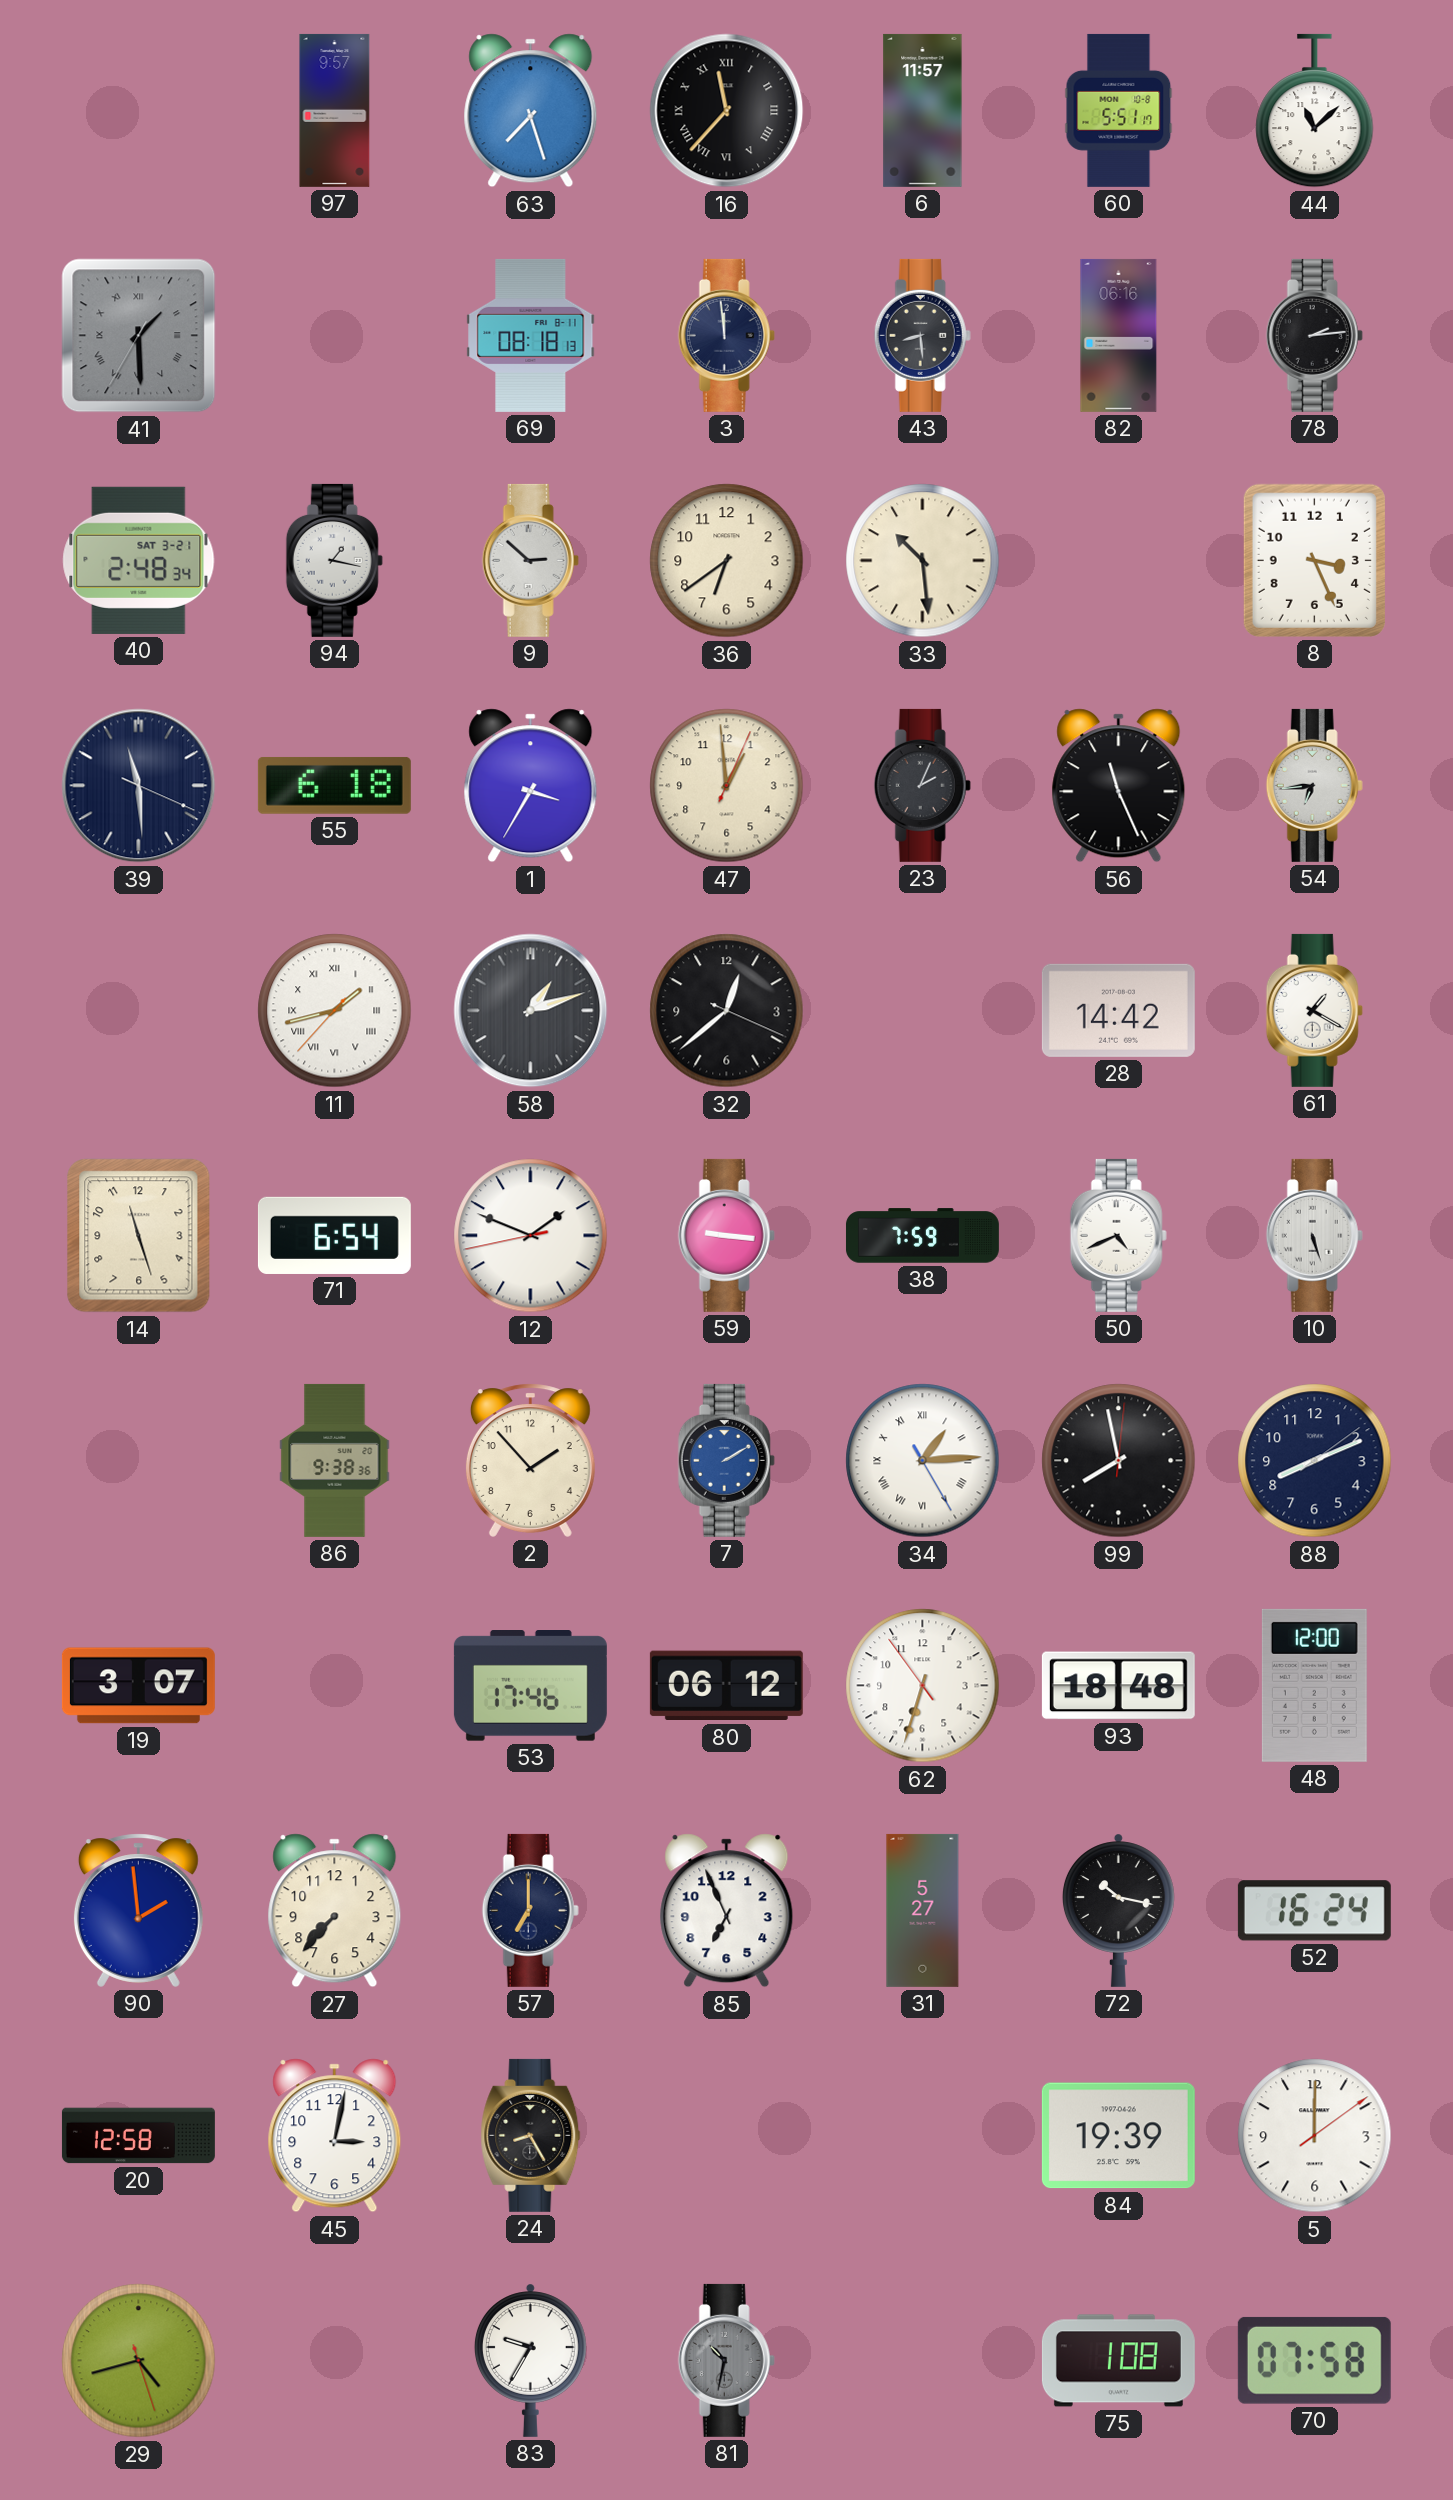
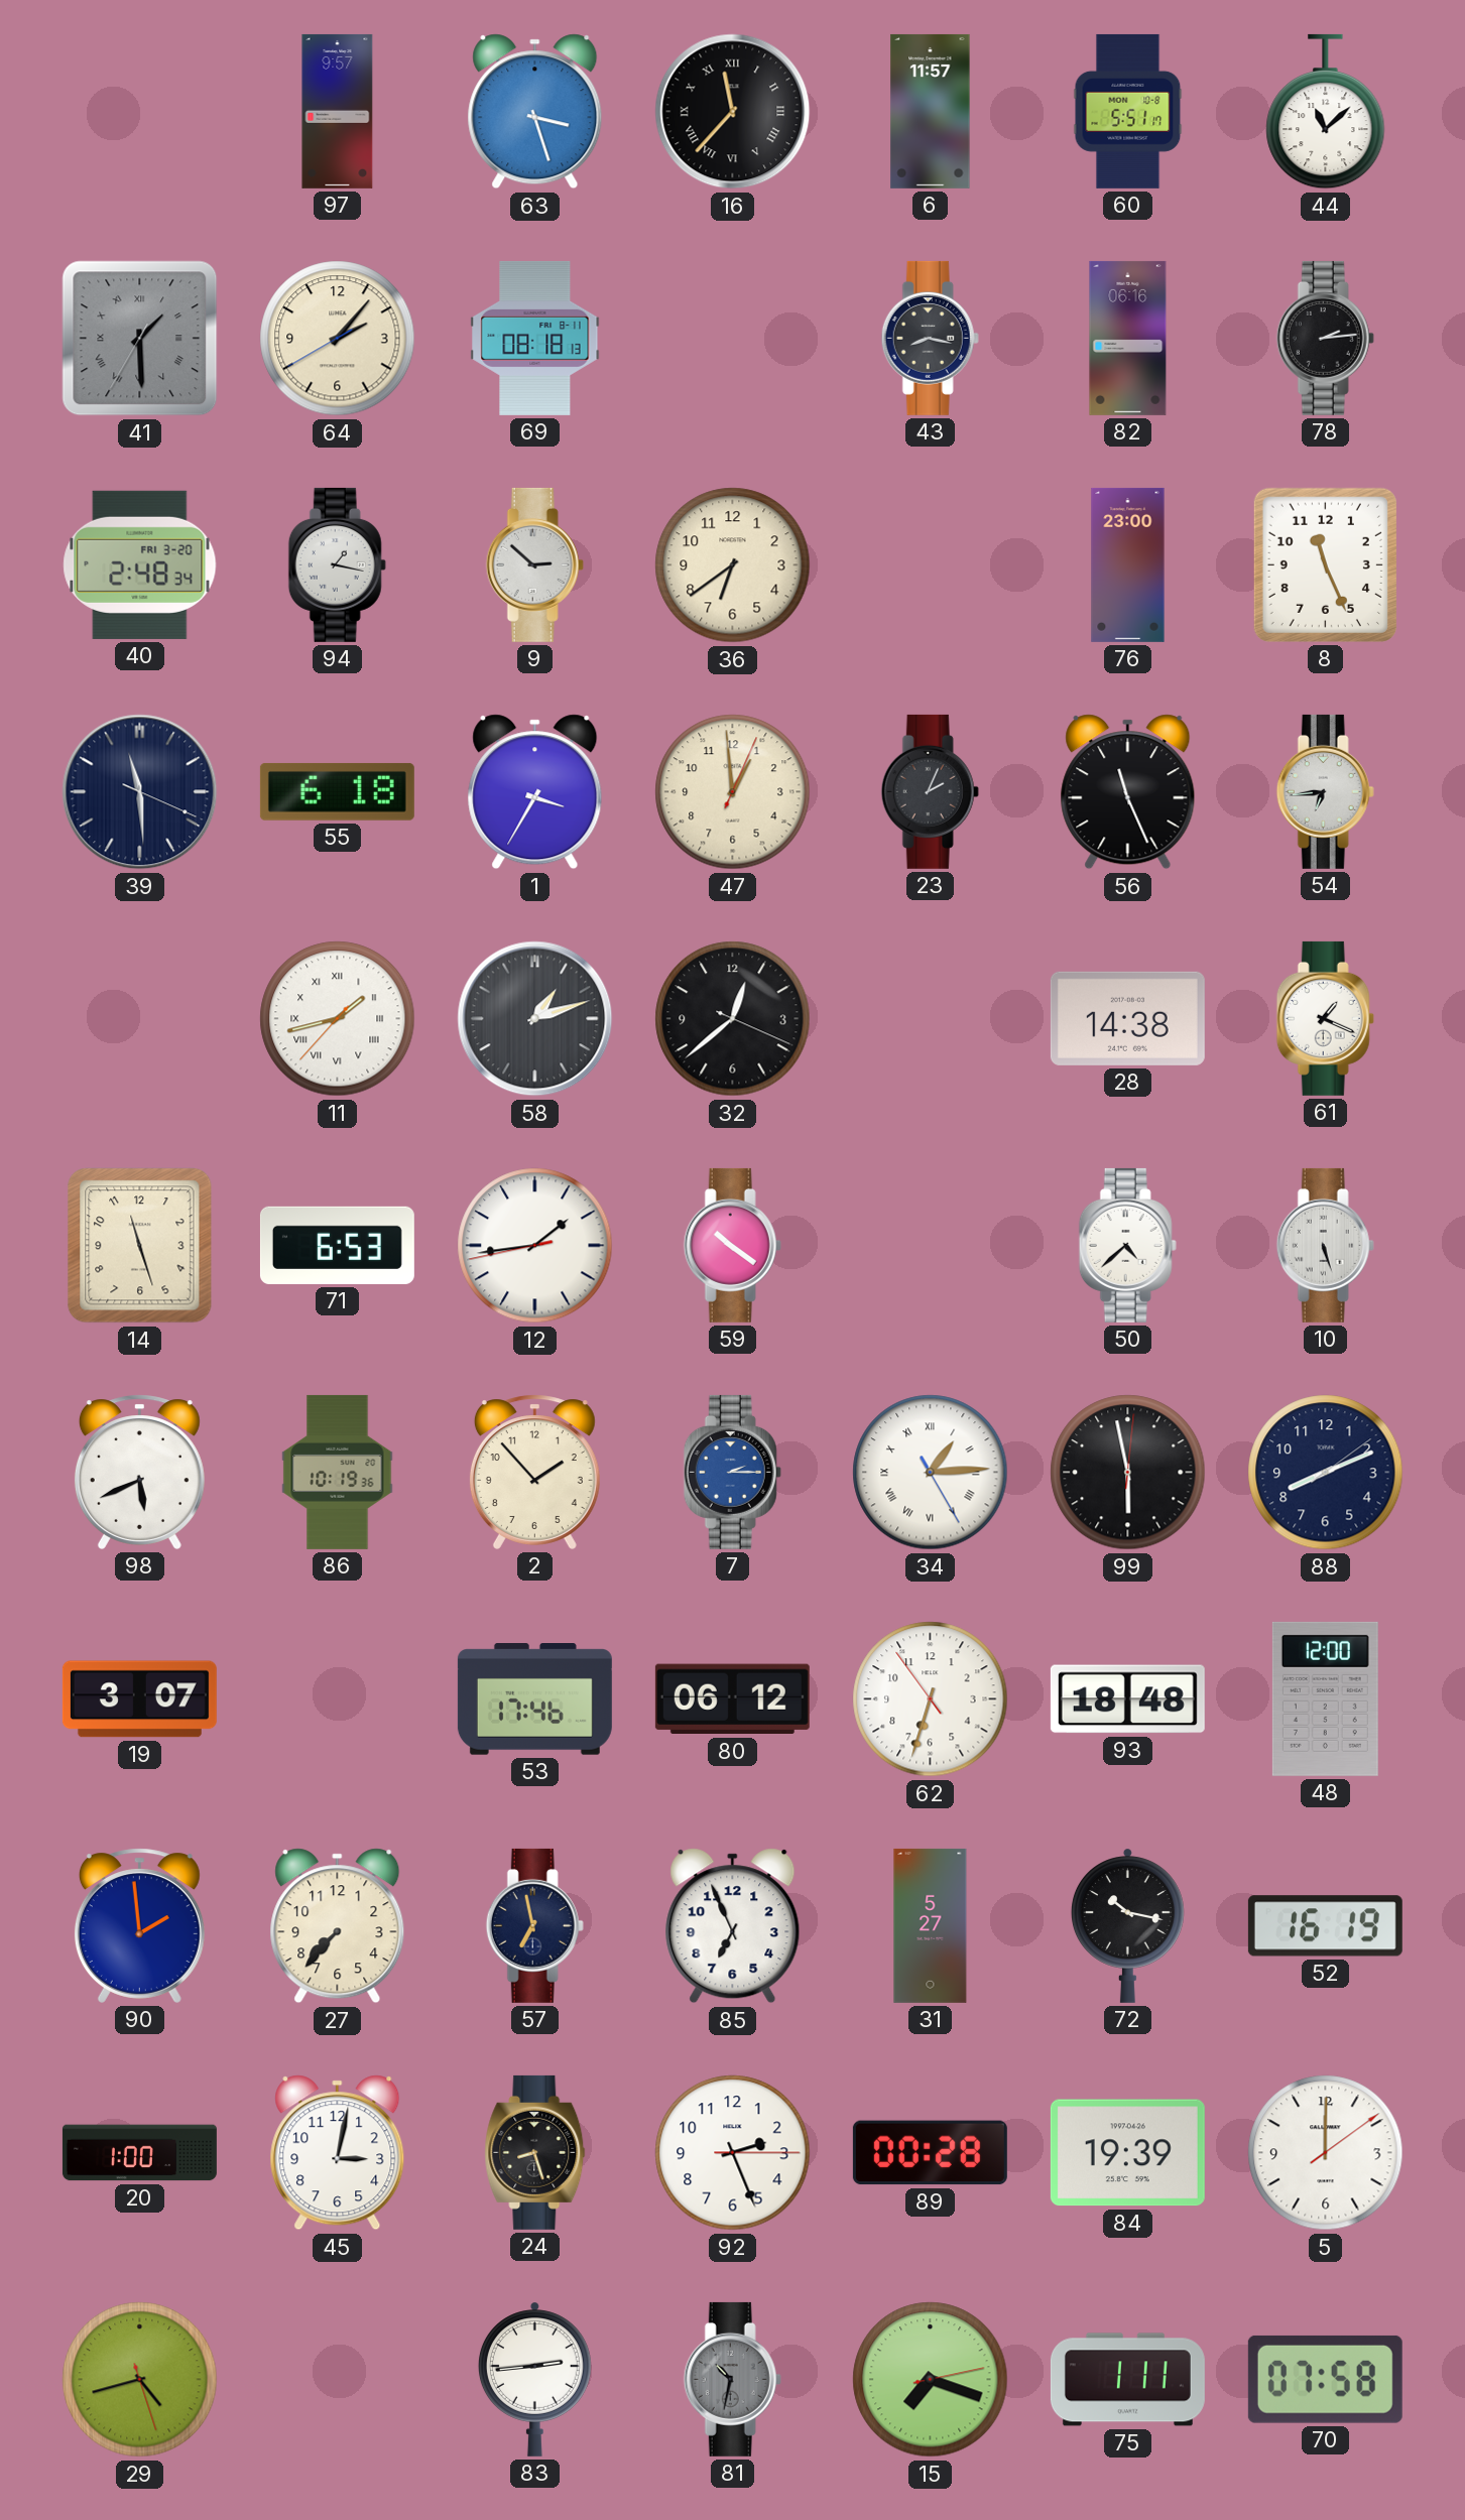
63: 7:27 -> 3:27
64: none -> 2:06
3: 11:59 -> none
43: 8:29 -> 8:17
40 date: SAT 3-21 -> FRI 3-20
33: 10:29 -> none
76: none -> 23:00
8: 3:26 -> 11:26
28: 14:42 -> 14:38
61: 1:20 -> 1:19
71: 6:54 -> 6:53
12: 1:48 -> 1:43
59: 9:16 -> 10:21
38: 7:59 -> none
50: 4:41 -> 4:38
98: none -> 5:41
86: 9:38 -> 10:19
7: 2:10 -> 2:15
99: 7:58 -> 5:58
57: 7:00 -> 6:58
52: 16:24 -> 16:19
20: 12:58 -> 1:00
24: 8:25 -> 8:27
92: none -> 2:26
89: none -> 00:28
83: 9:35 -> 2:44
15: none -> 7:18
75: 1:08 -> 1:11
